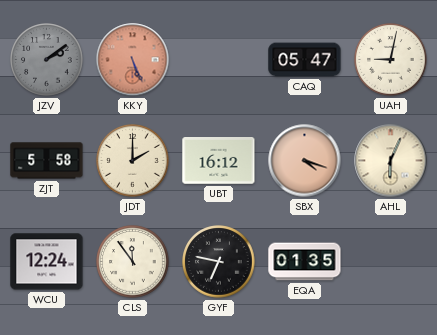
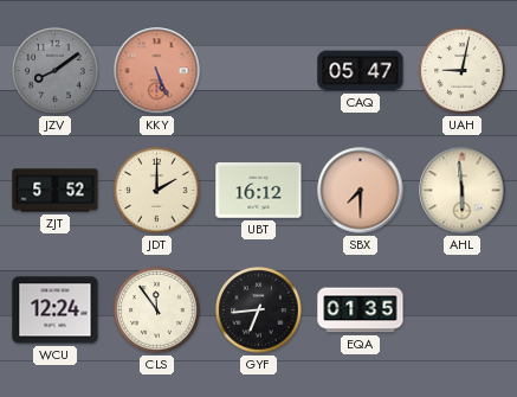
JZV: 2:09 -> 8:09
ZJT: 5:58 -> 5:52
SBX: 4:18 -> 7:30
AHL: 6:04 -> 5:59
GYF: 6:47 -> 6:44
